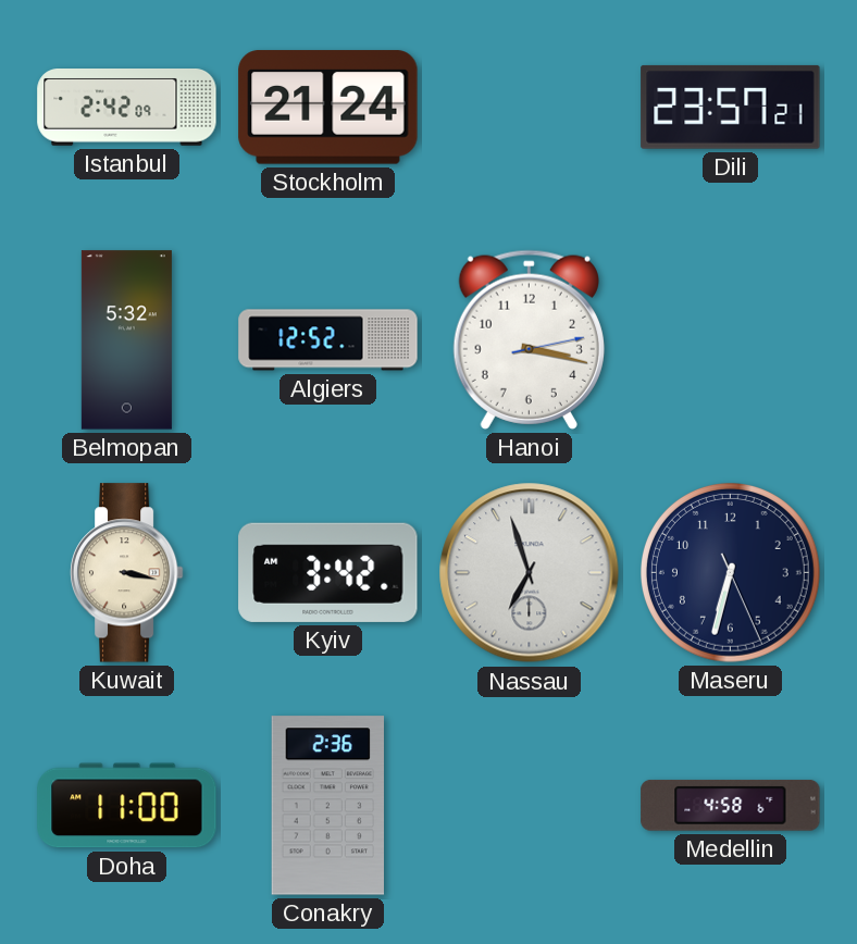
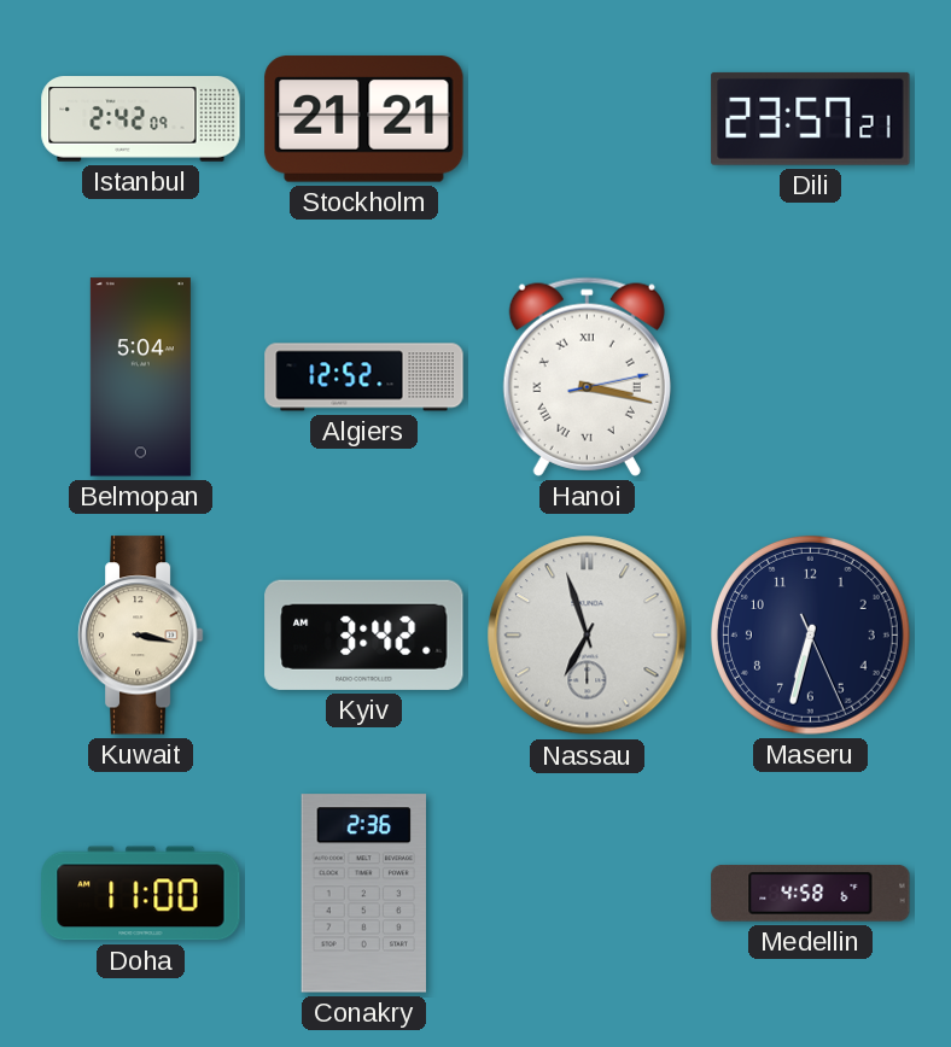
Stockholm: 21:24 -> 21:21
Belmopan: 5:32 -> 5:04
Hanoi numerals: Arabic -> Roman
